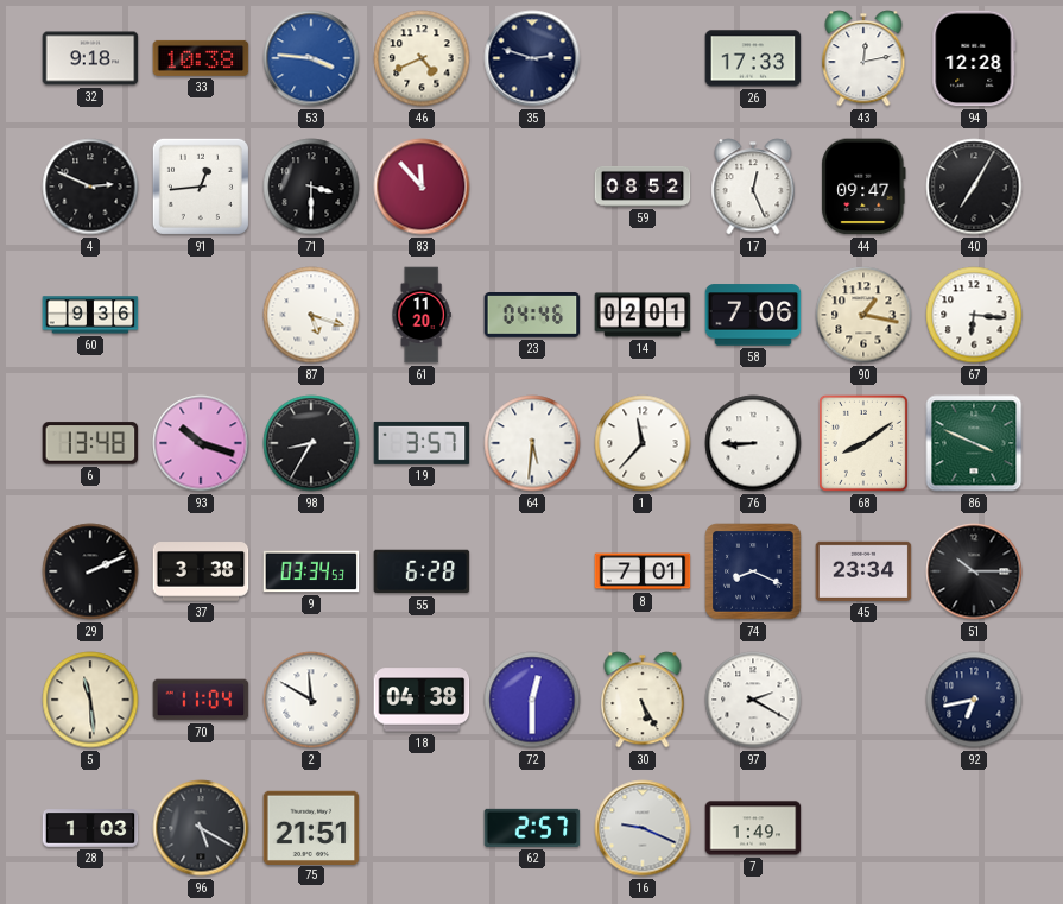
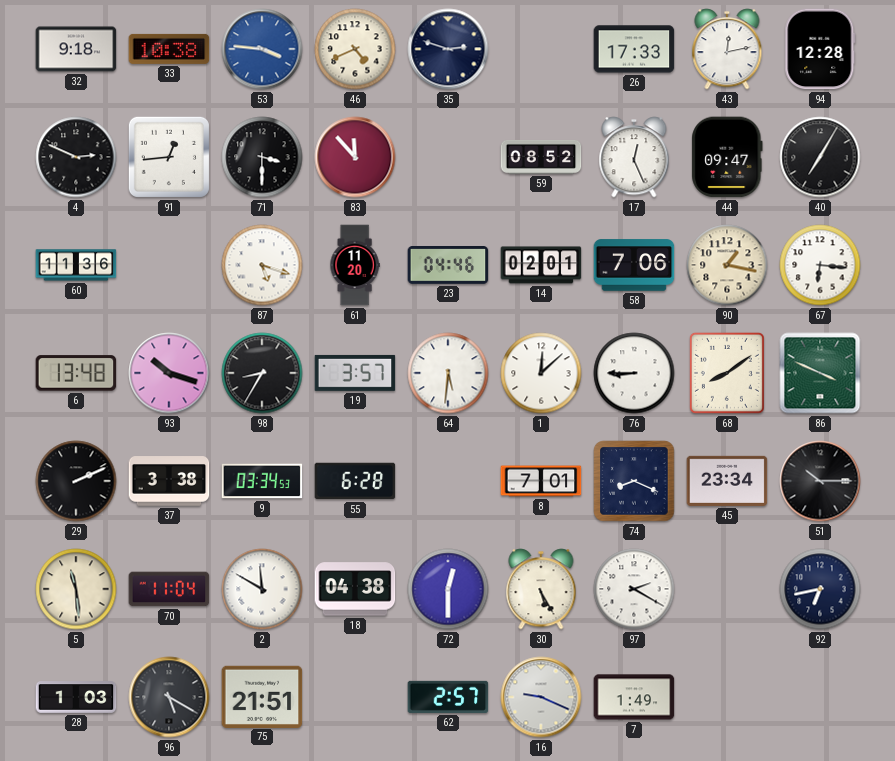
60: 9:36 -> 11:36
1: 11:37 -> 12:08
